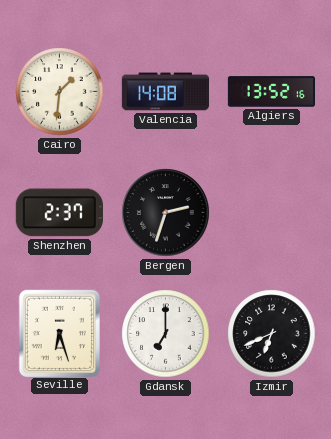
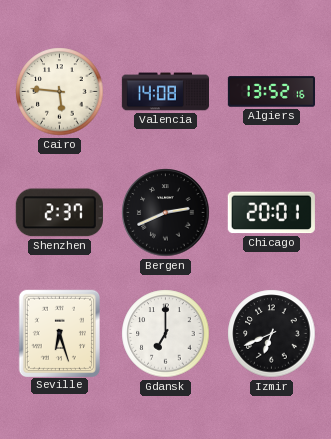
Cairo: 1:31 -> 5:46
Bergen: 2:33 -> 2:41
Chicago: none -> 20:01
